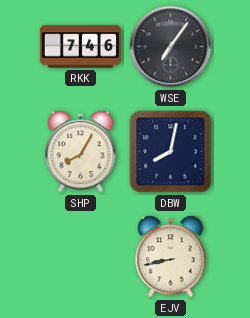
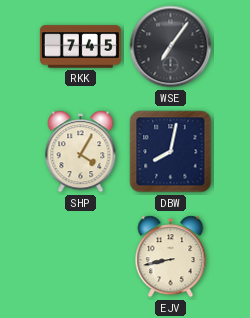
RKK: 7:46 -> 7:45
SHP: 8:05 -> 4:05
